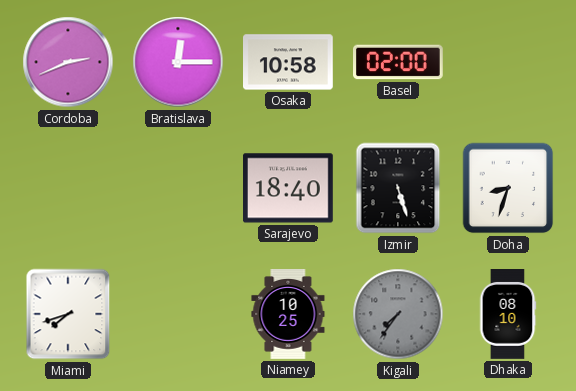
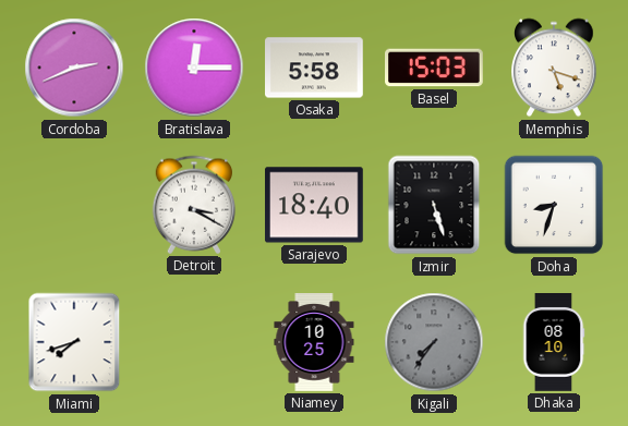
Osaka: 10:58 -> 5:58
Basel: 02:00 -> 15:03
Memphis: none -> 5:18
Detroit: none -> 3:20
